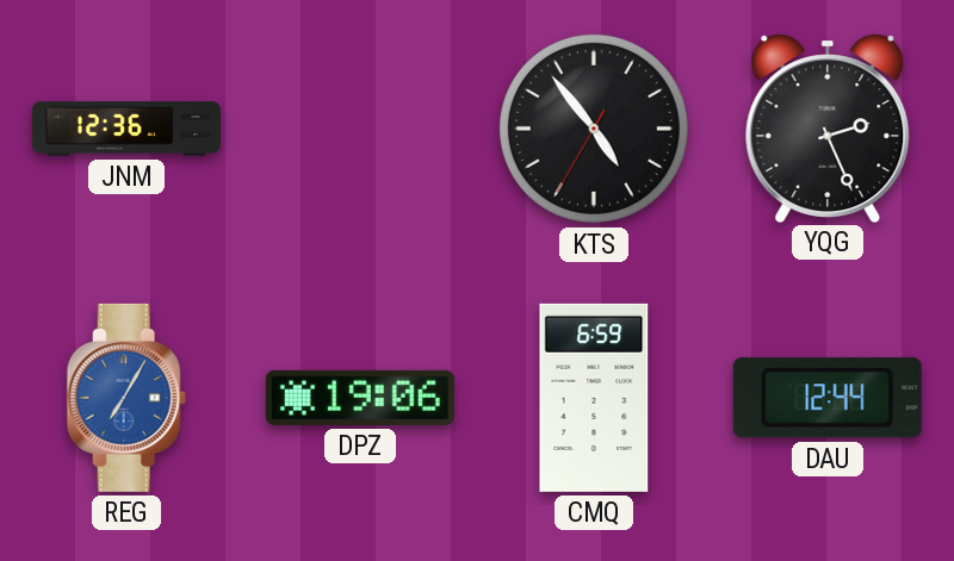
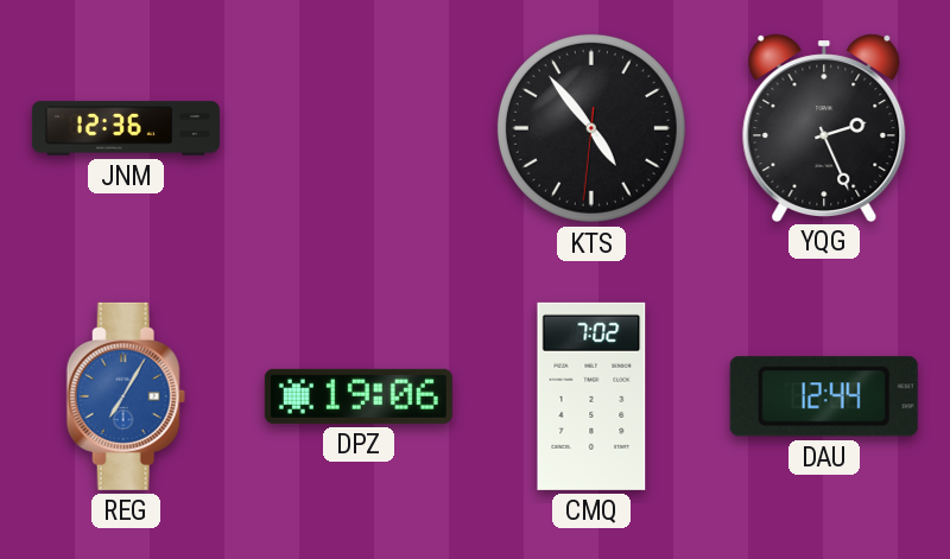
KTS: 4:53:35 -> 4:53:31
CMQ: 6:59 -> 7:02
